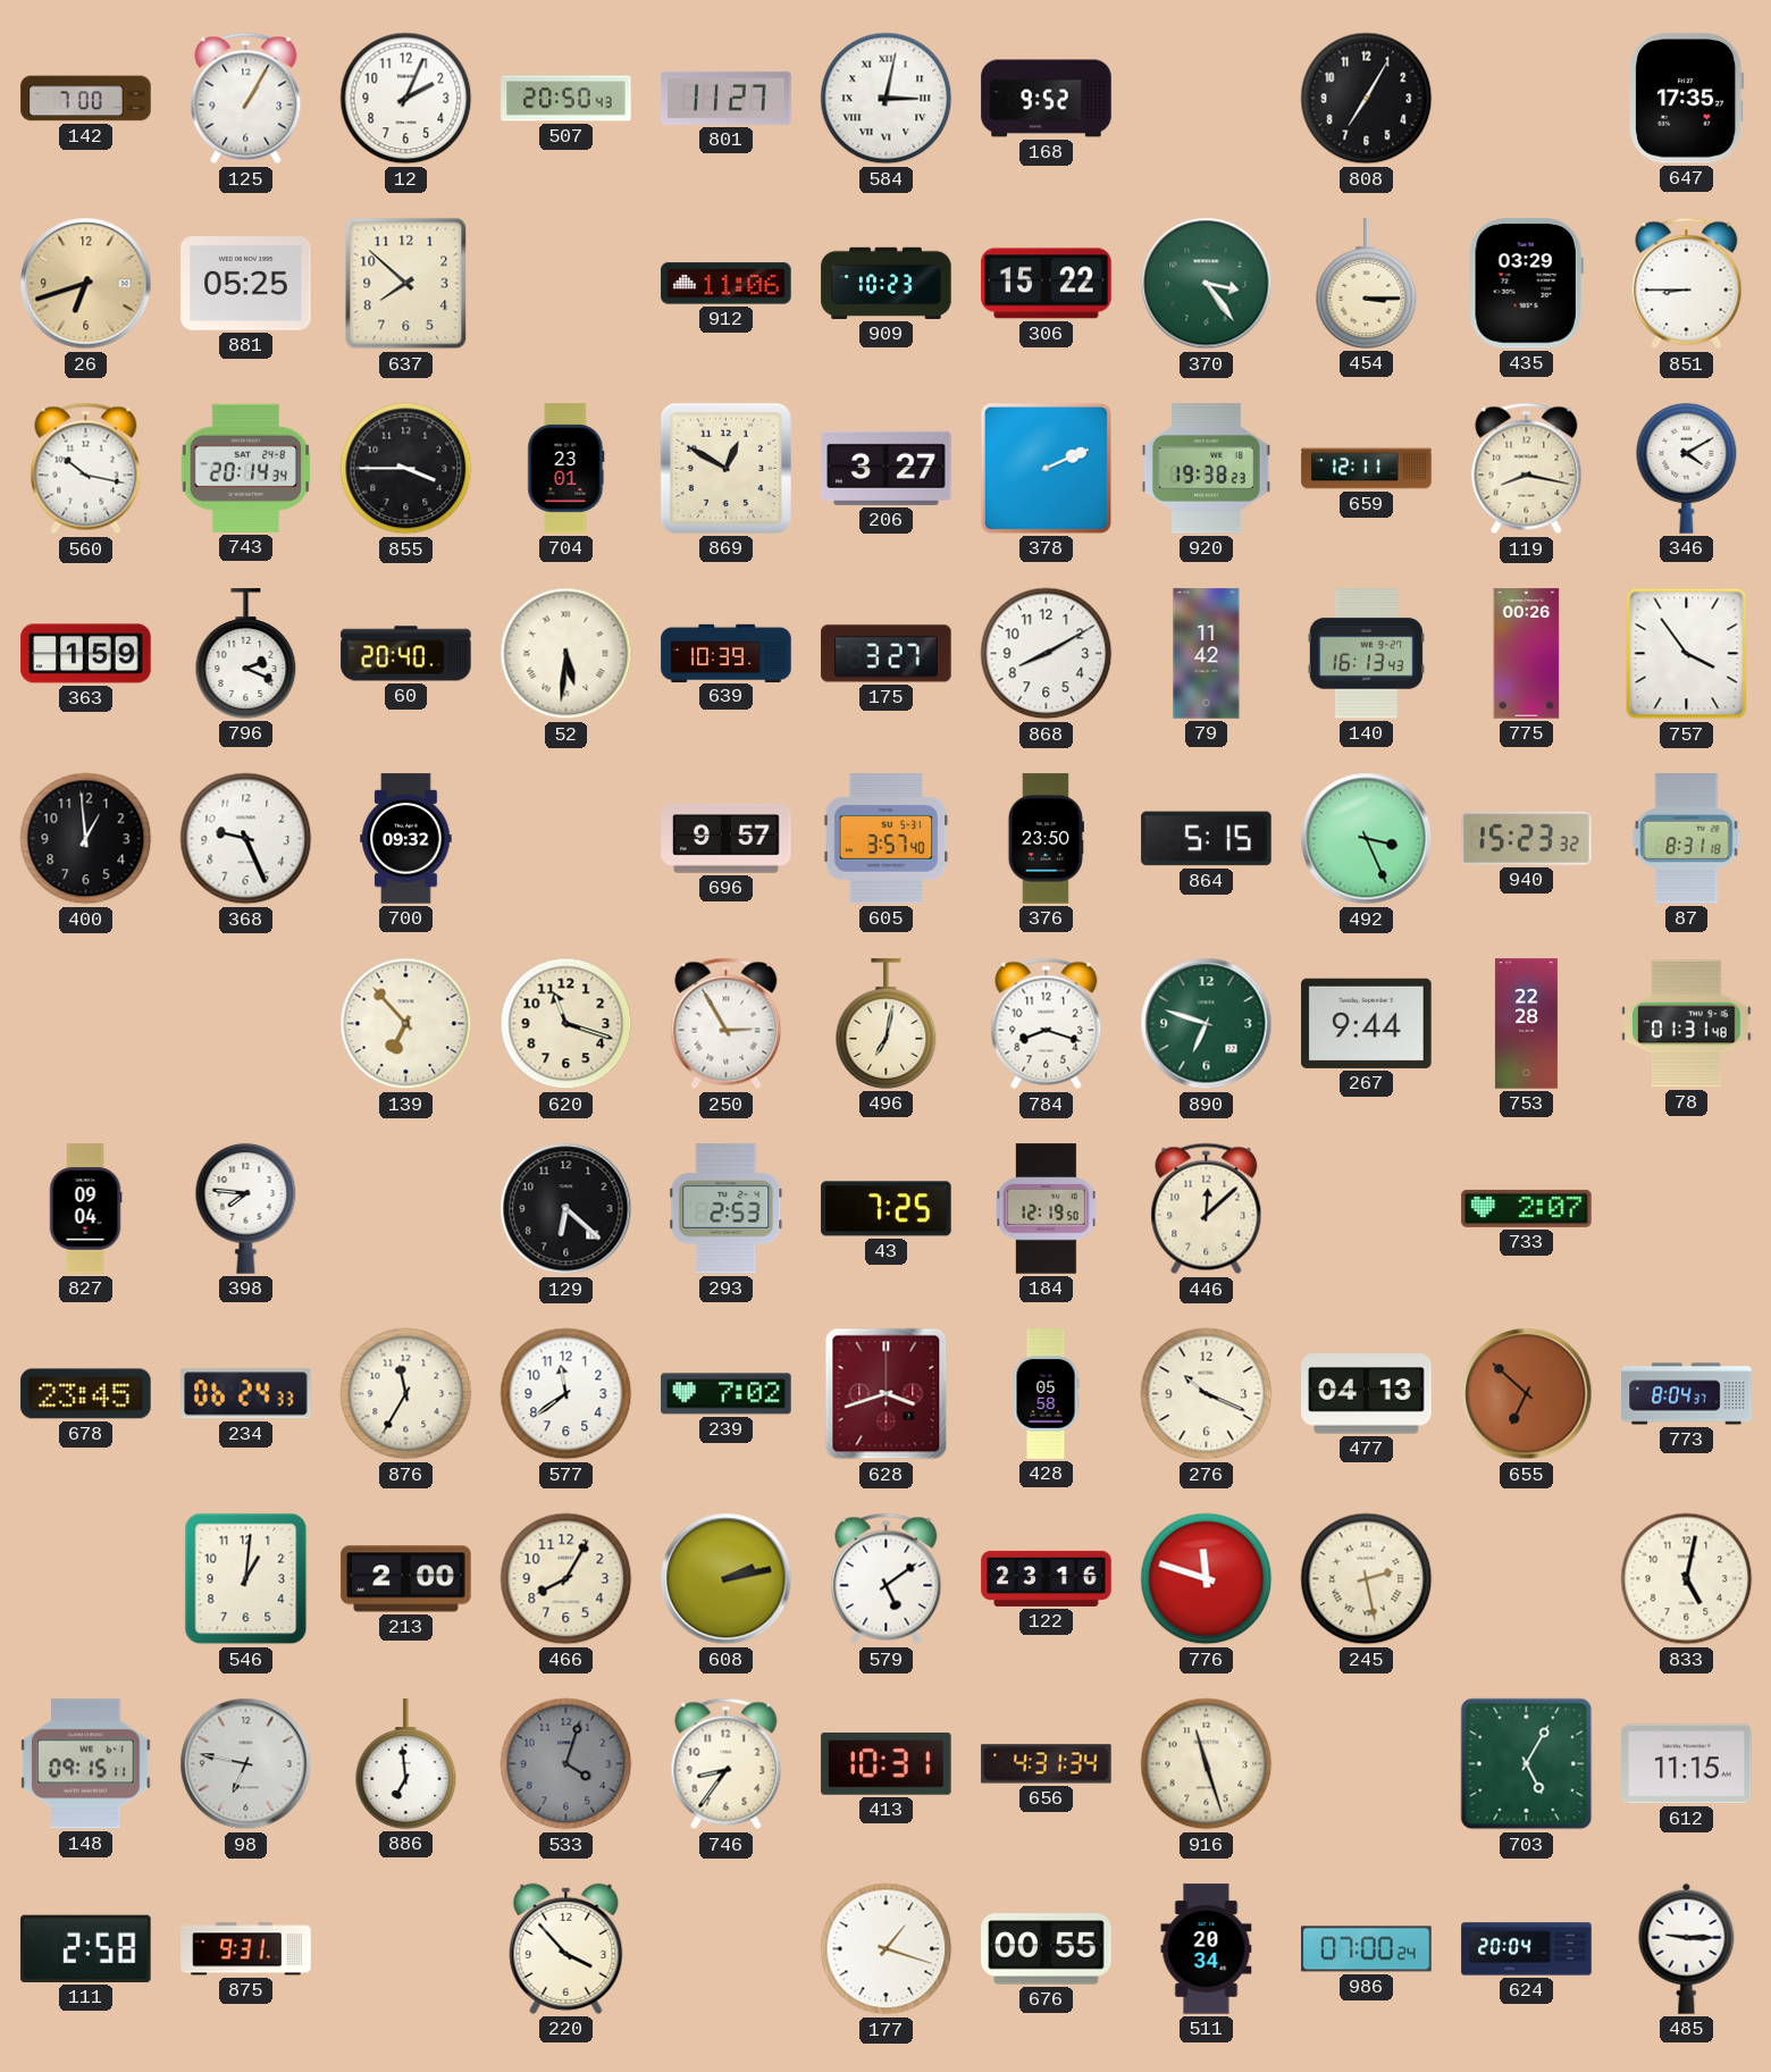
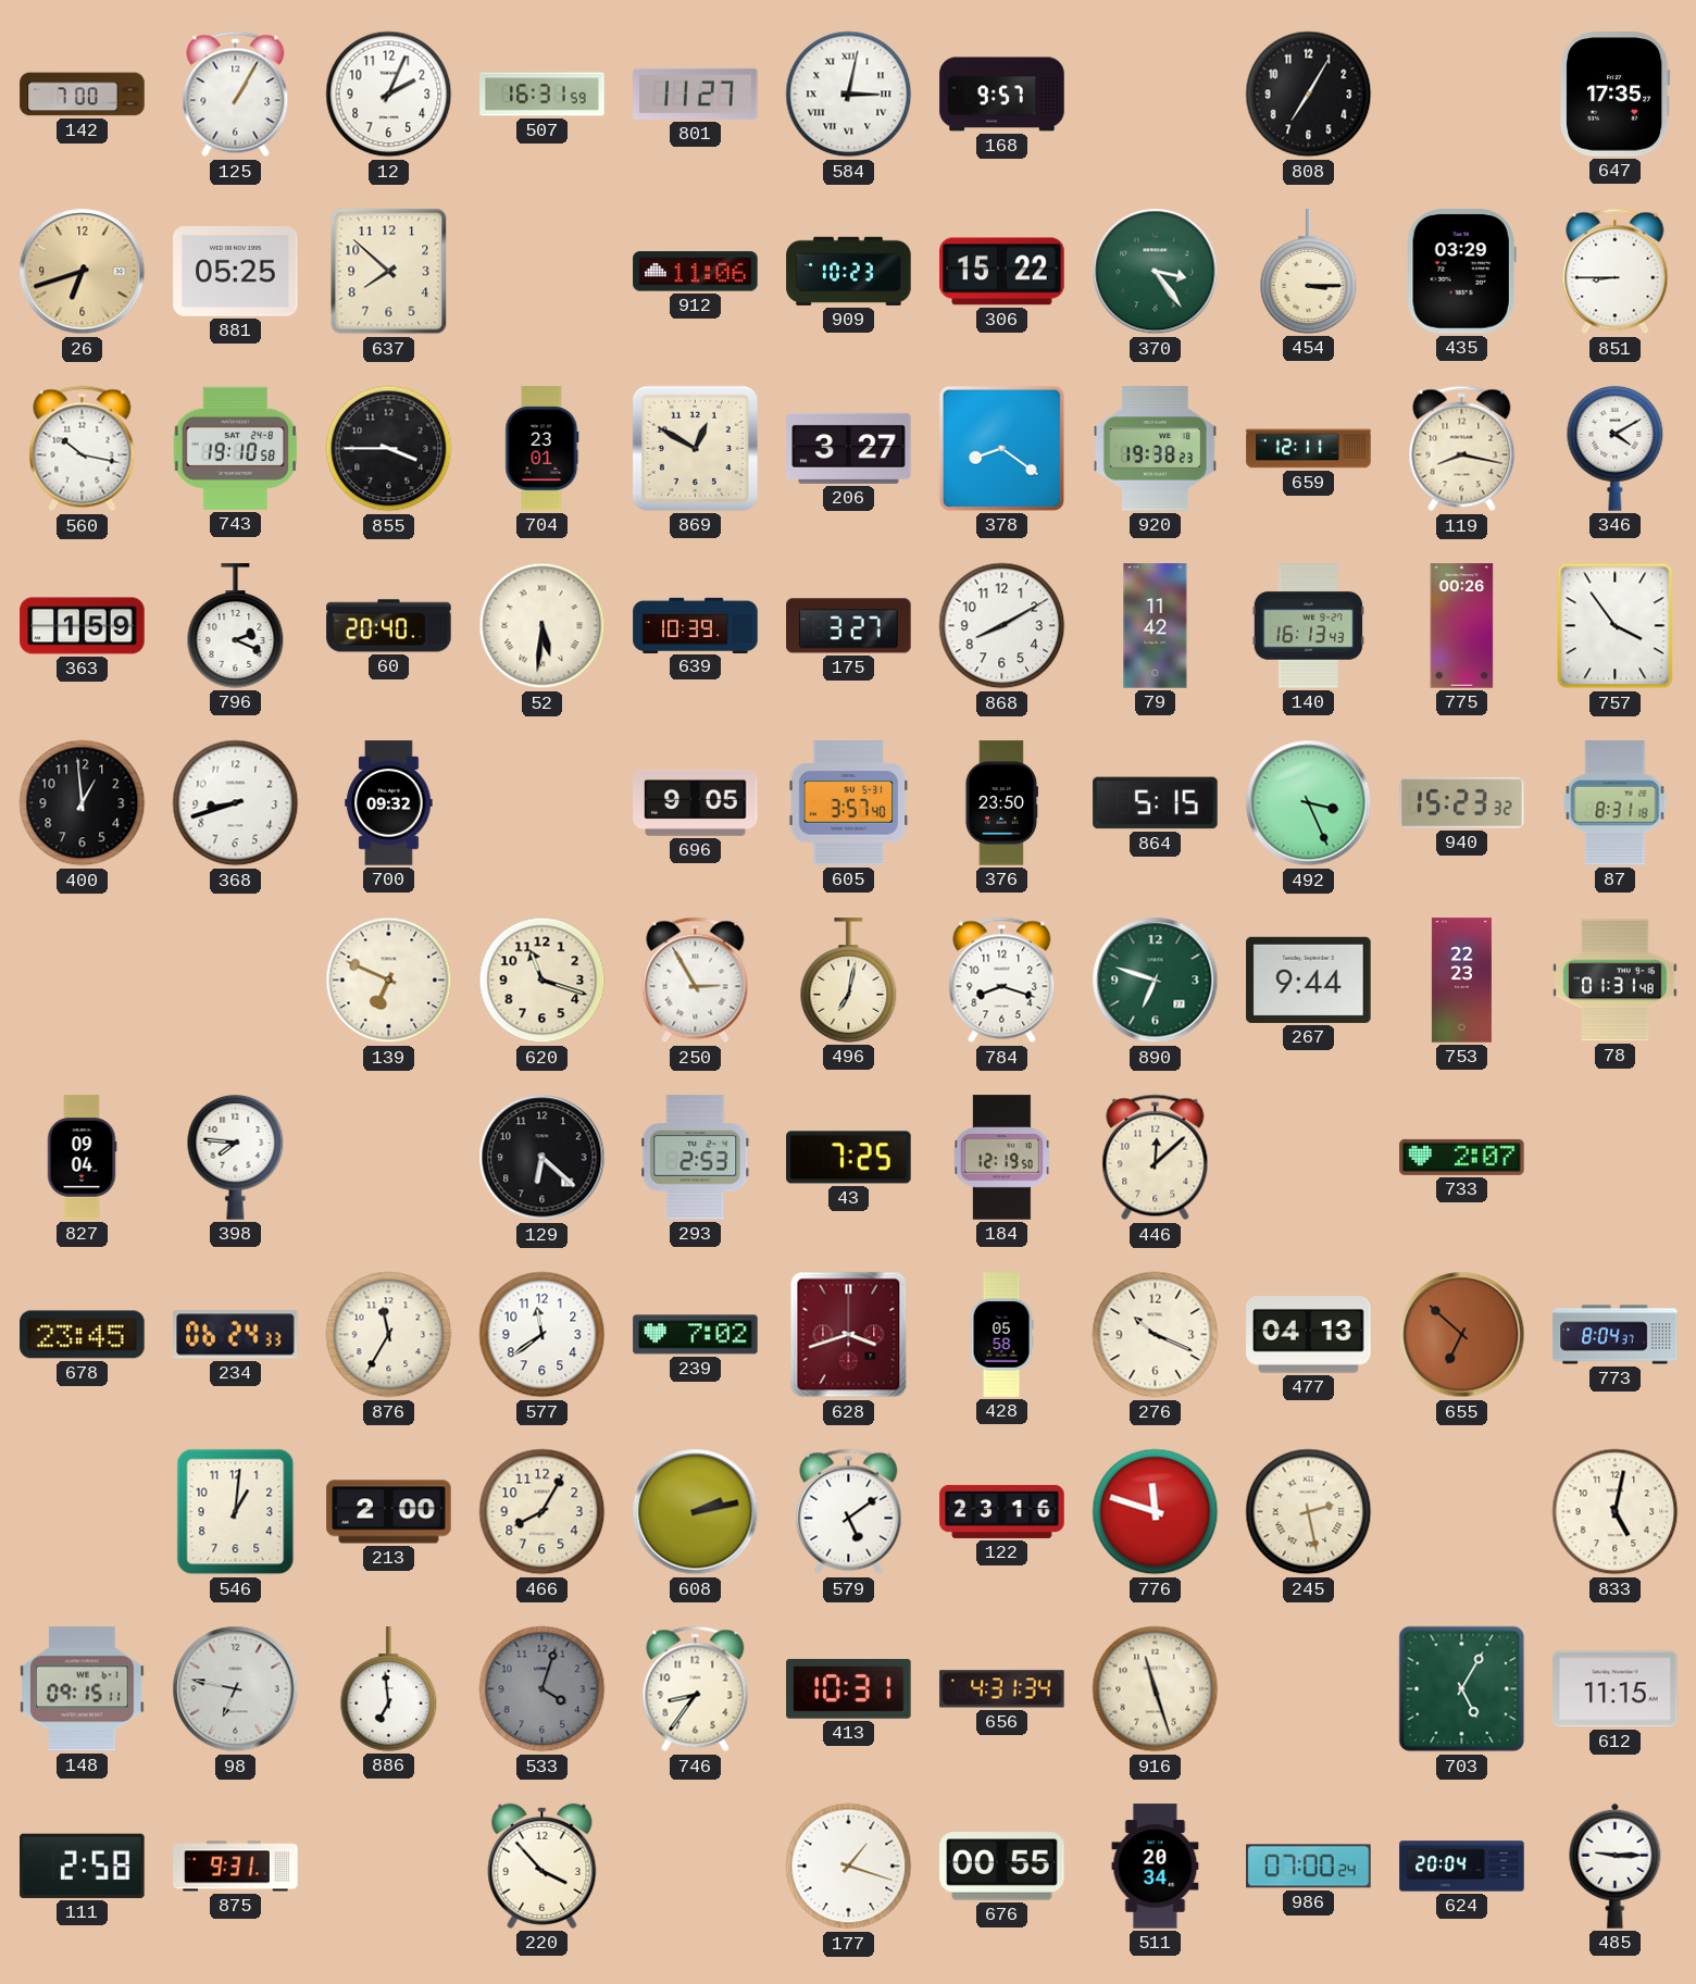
507: 20:50 -> 16:31
168: 9:52 -> 9:57
743: 20:14 -> 19:10
378: 2:11 -> 8:21
368: 9:26 -> 8:42
696: 9:57 -> 9:05
139: 6:53 -> 6:49
753: 22:28 -> 22:23
